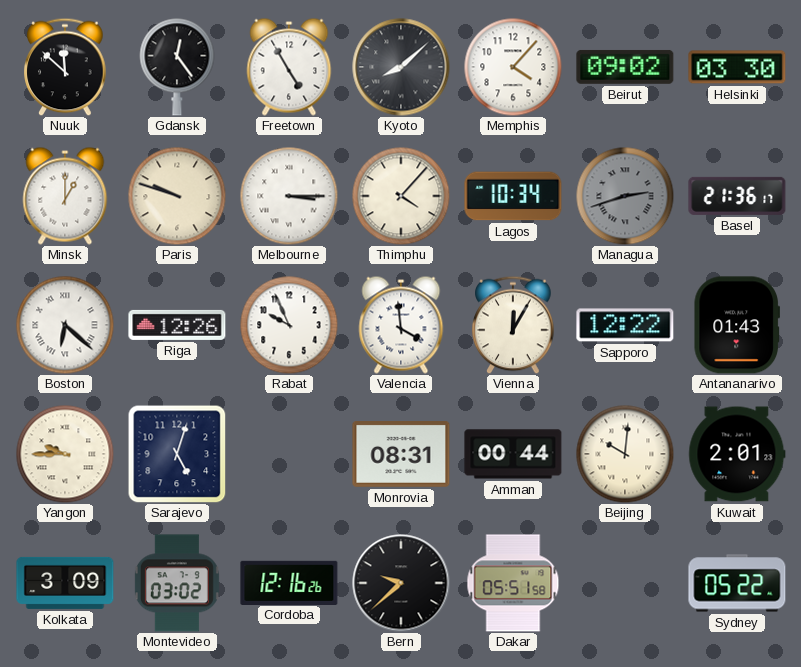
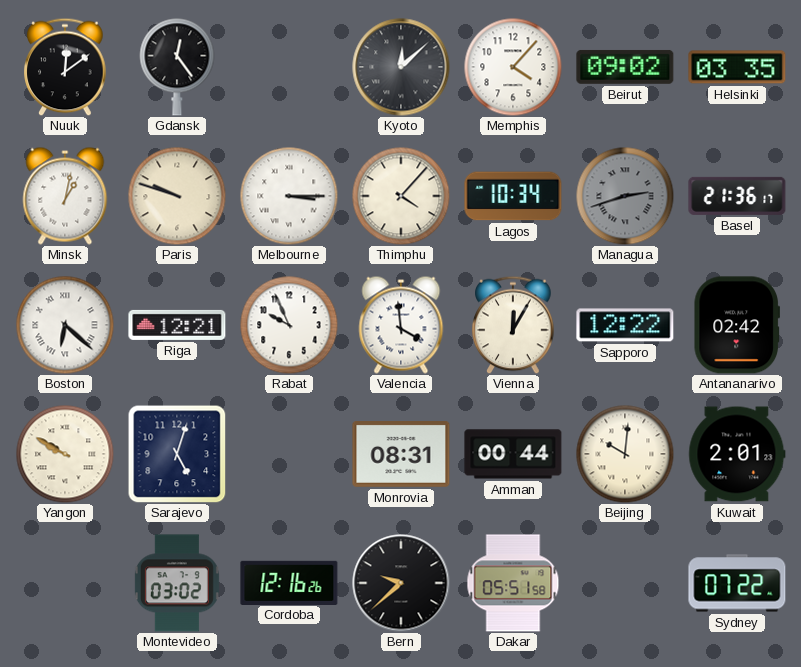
Nuuk: 11:52 -> 12:09
Freetown: 4:55 -> none
Kyoto: 8:08 -> 12:08
Helsinki: 03:30 -> 03:35
Minsk: 1:00 -> 1:02
Riga: 12:26 -> 12:21
Antananarivo: 01:43 -> 02:42
Yangon: 9:45 -> 9:50
Kolkata: 3:09 -> none
Sydney: 05:22 -> 07:22
